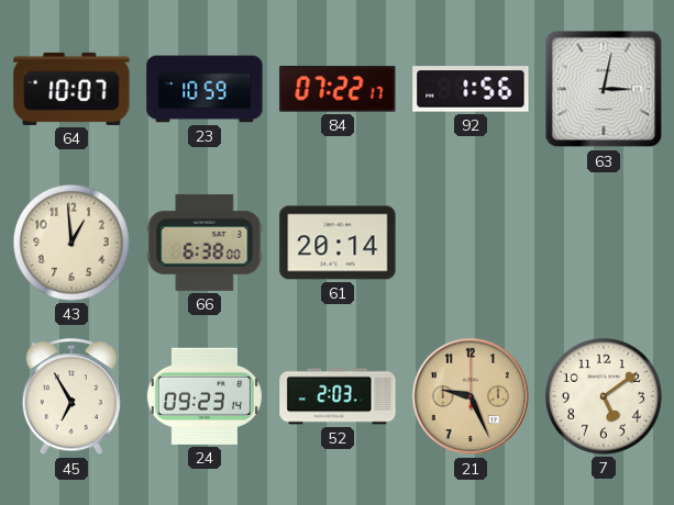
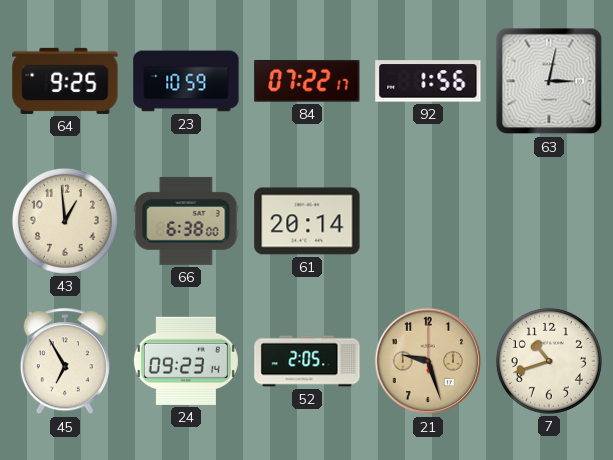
64: 10:07 -> 9:25
52: 2:03 -> 2:05
21: 9:26 -> 9:27
7: 5:09 -> 10:42
